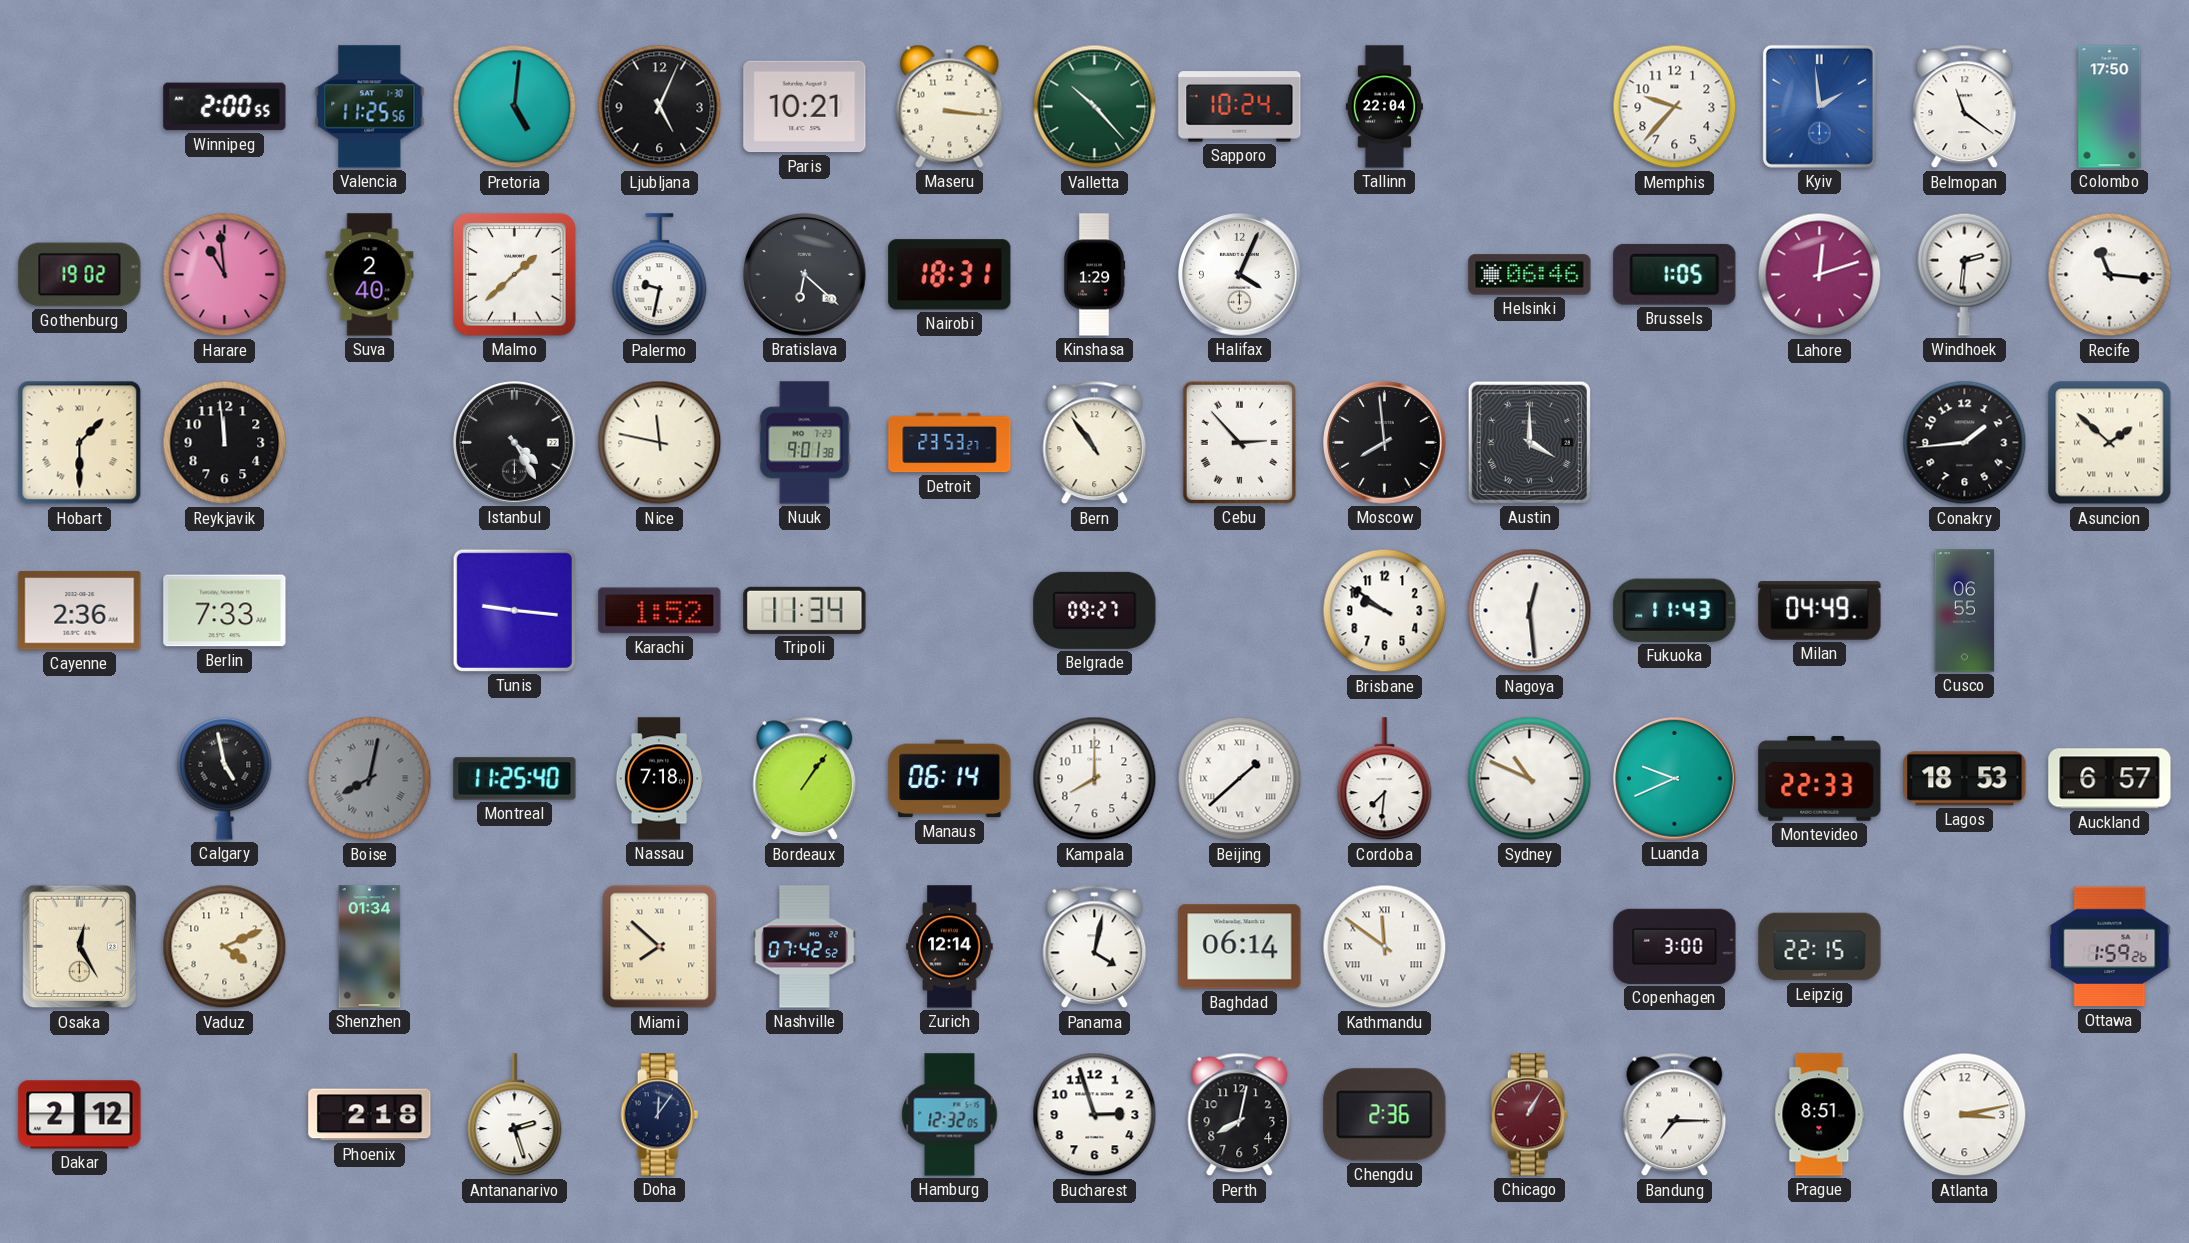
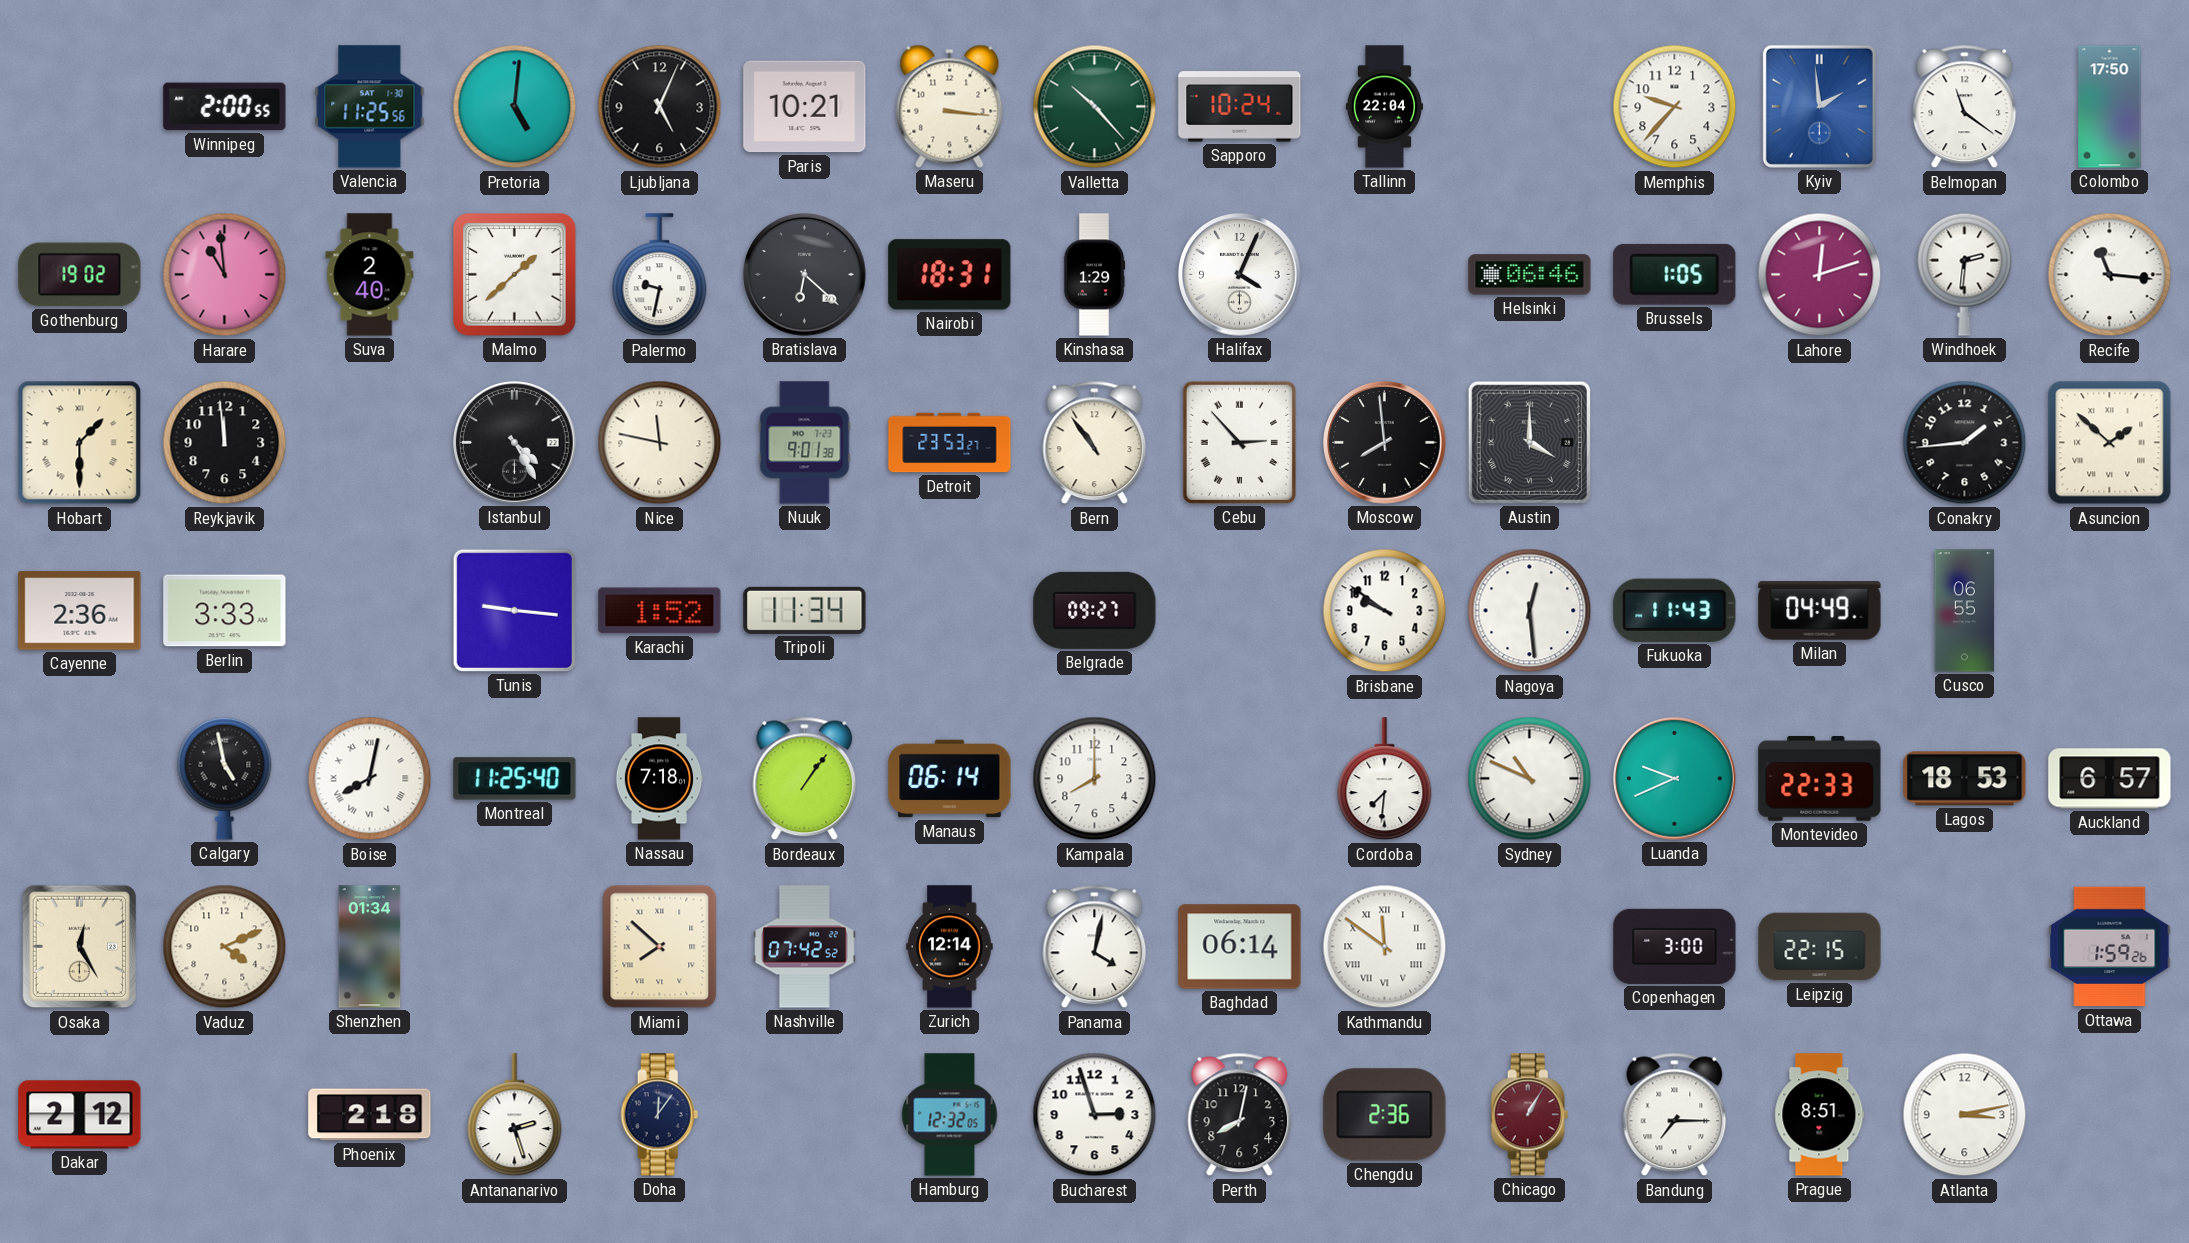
Berlin: 7:33 -> 3:33
Boise dial: grey -> white
Beijing: 1:38 -> none
